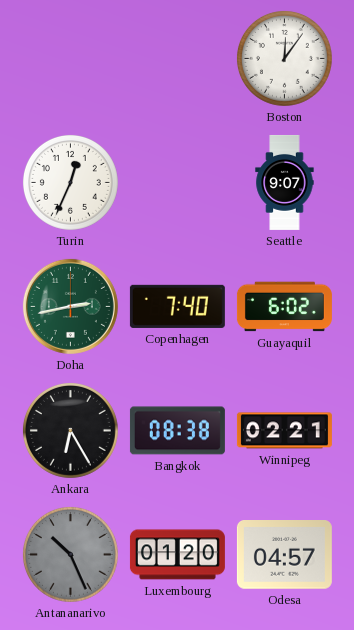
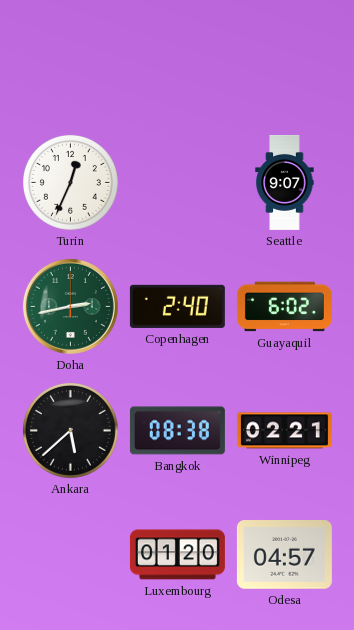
Boston: 12:06 -> none
Copenhagen: 7:40 -> 2:40
Ankara: 6:25 -> 5:38
Antananarivo: 10:26 -> none
